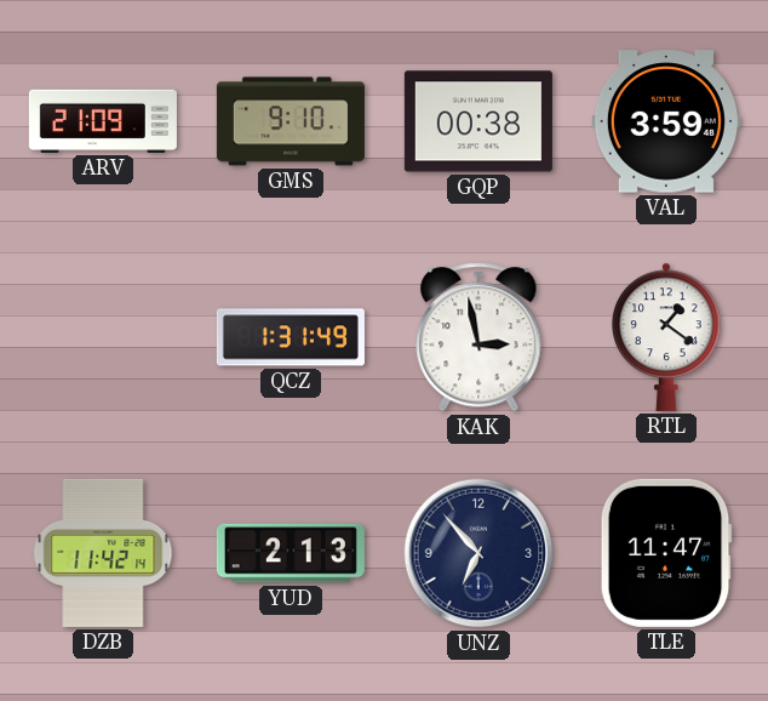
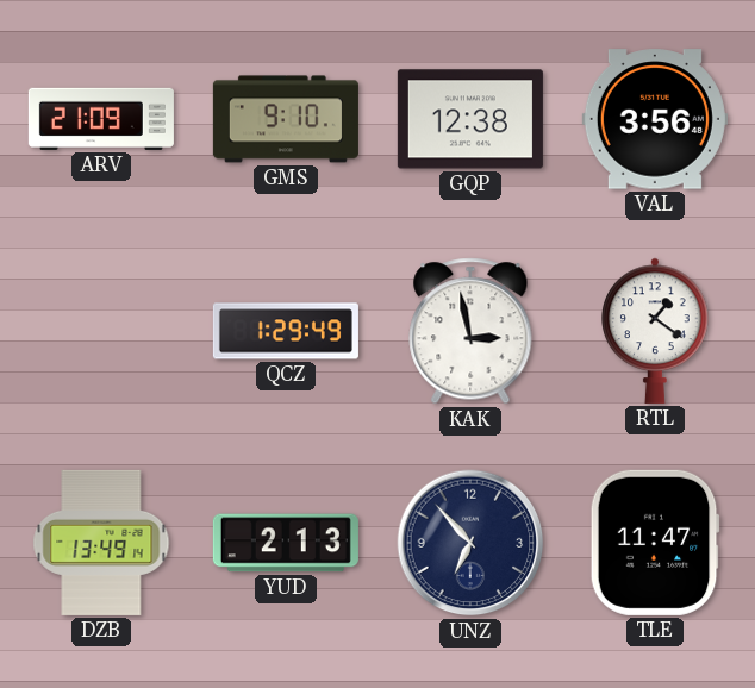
GQP: 00:38 -> 12:38
VAL: 3:59 -> 3:56
QCZ: 1:31 -> 1:29
DZB: 11:42 -> 13:49
